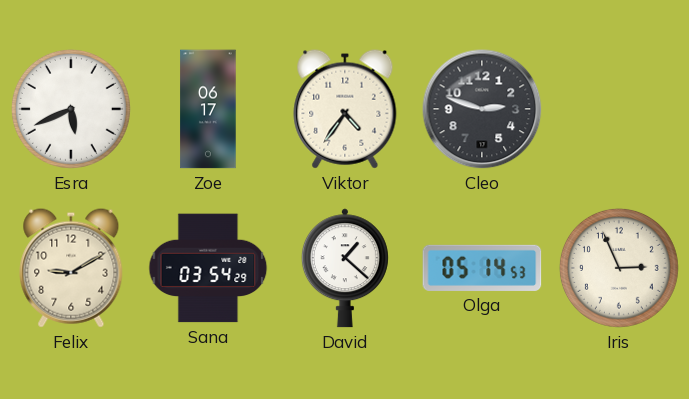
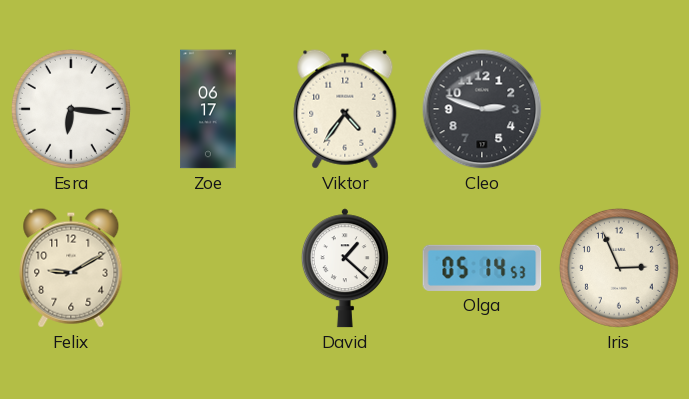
Esra: 5:41 -> 6:16
Sana: 03:54 -> none
